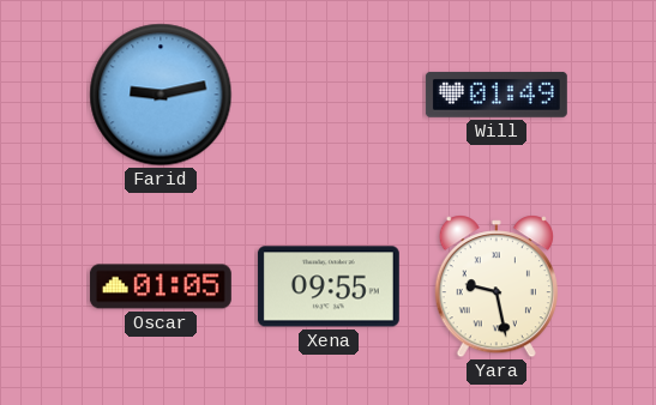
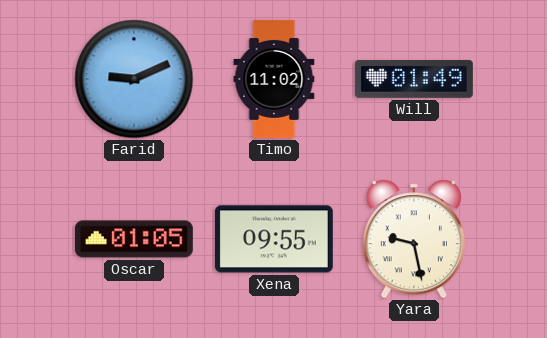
Farid: 9:13 -> 9:11
Timo: none -> 11:02
